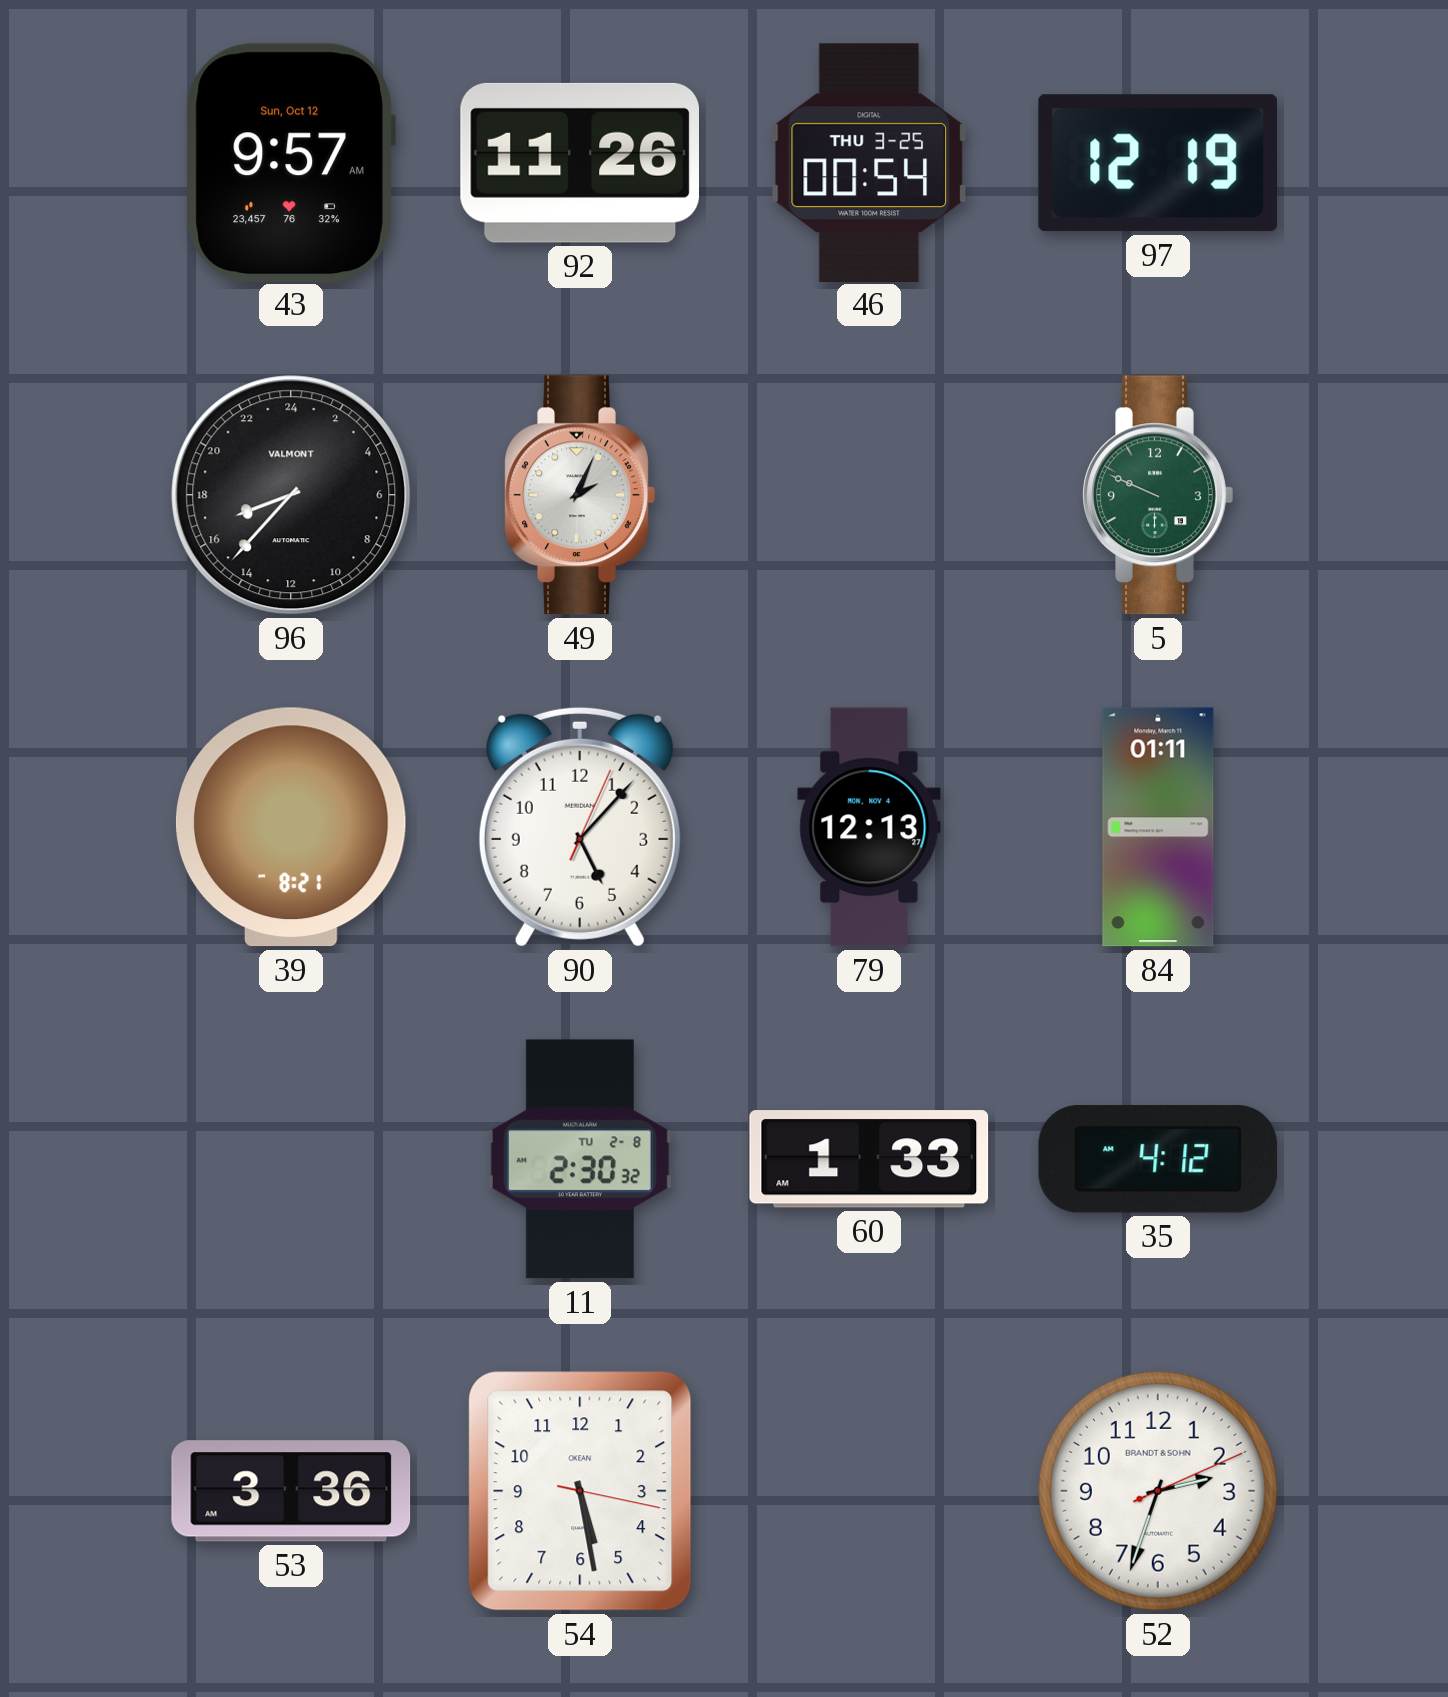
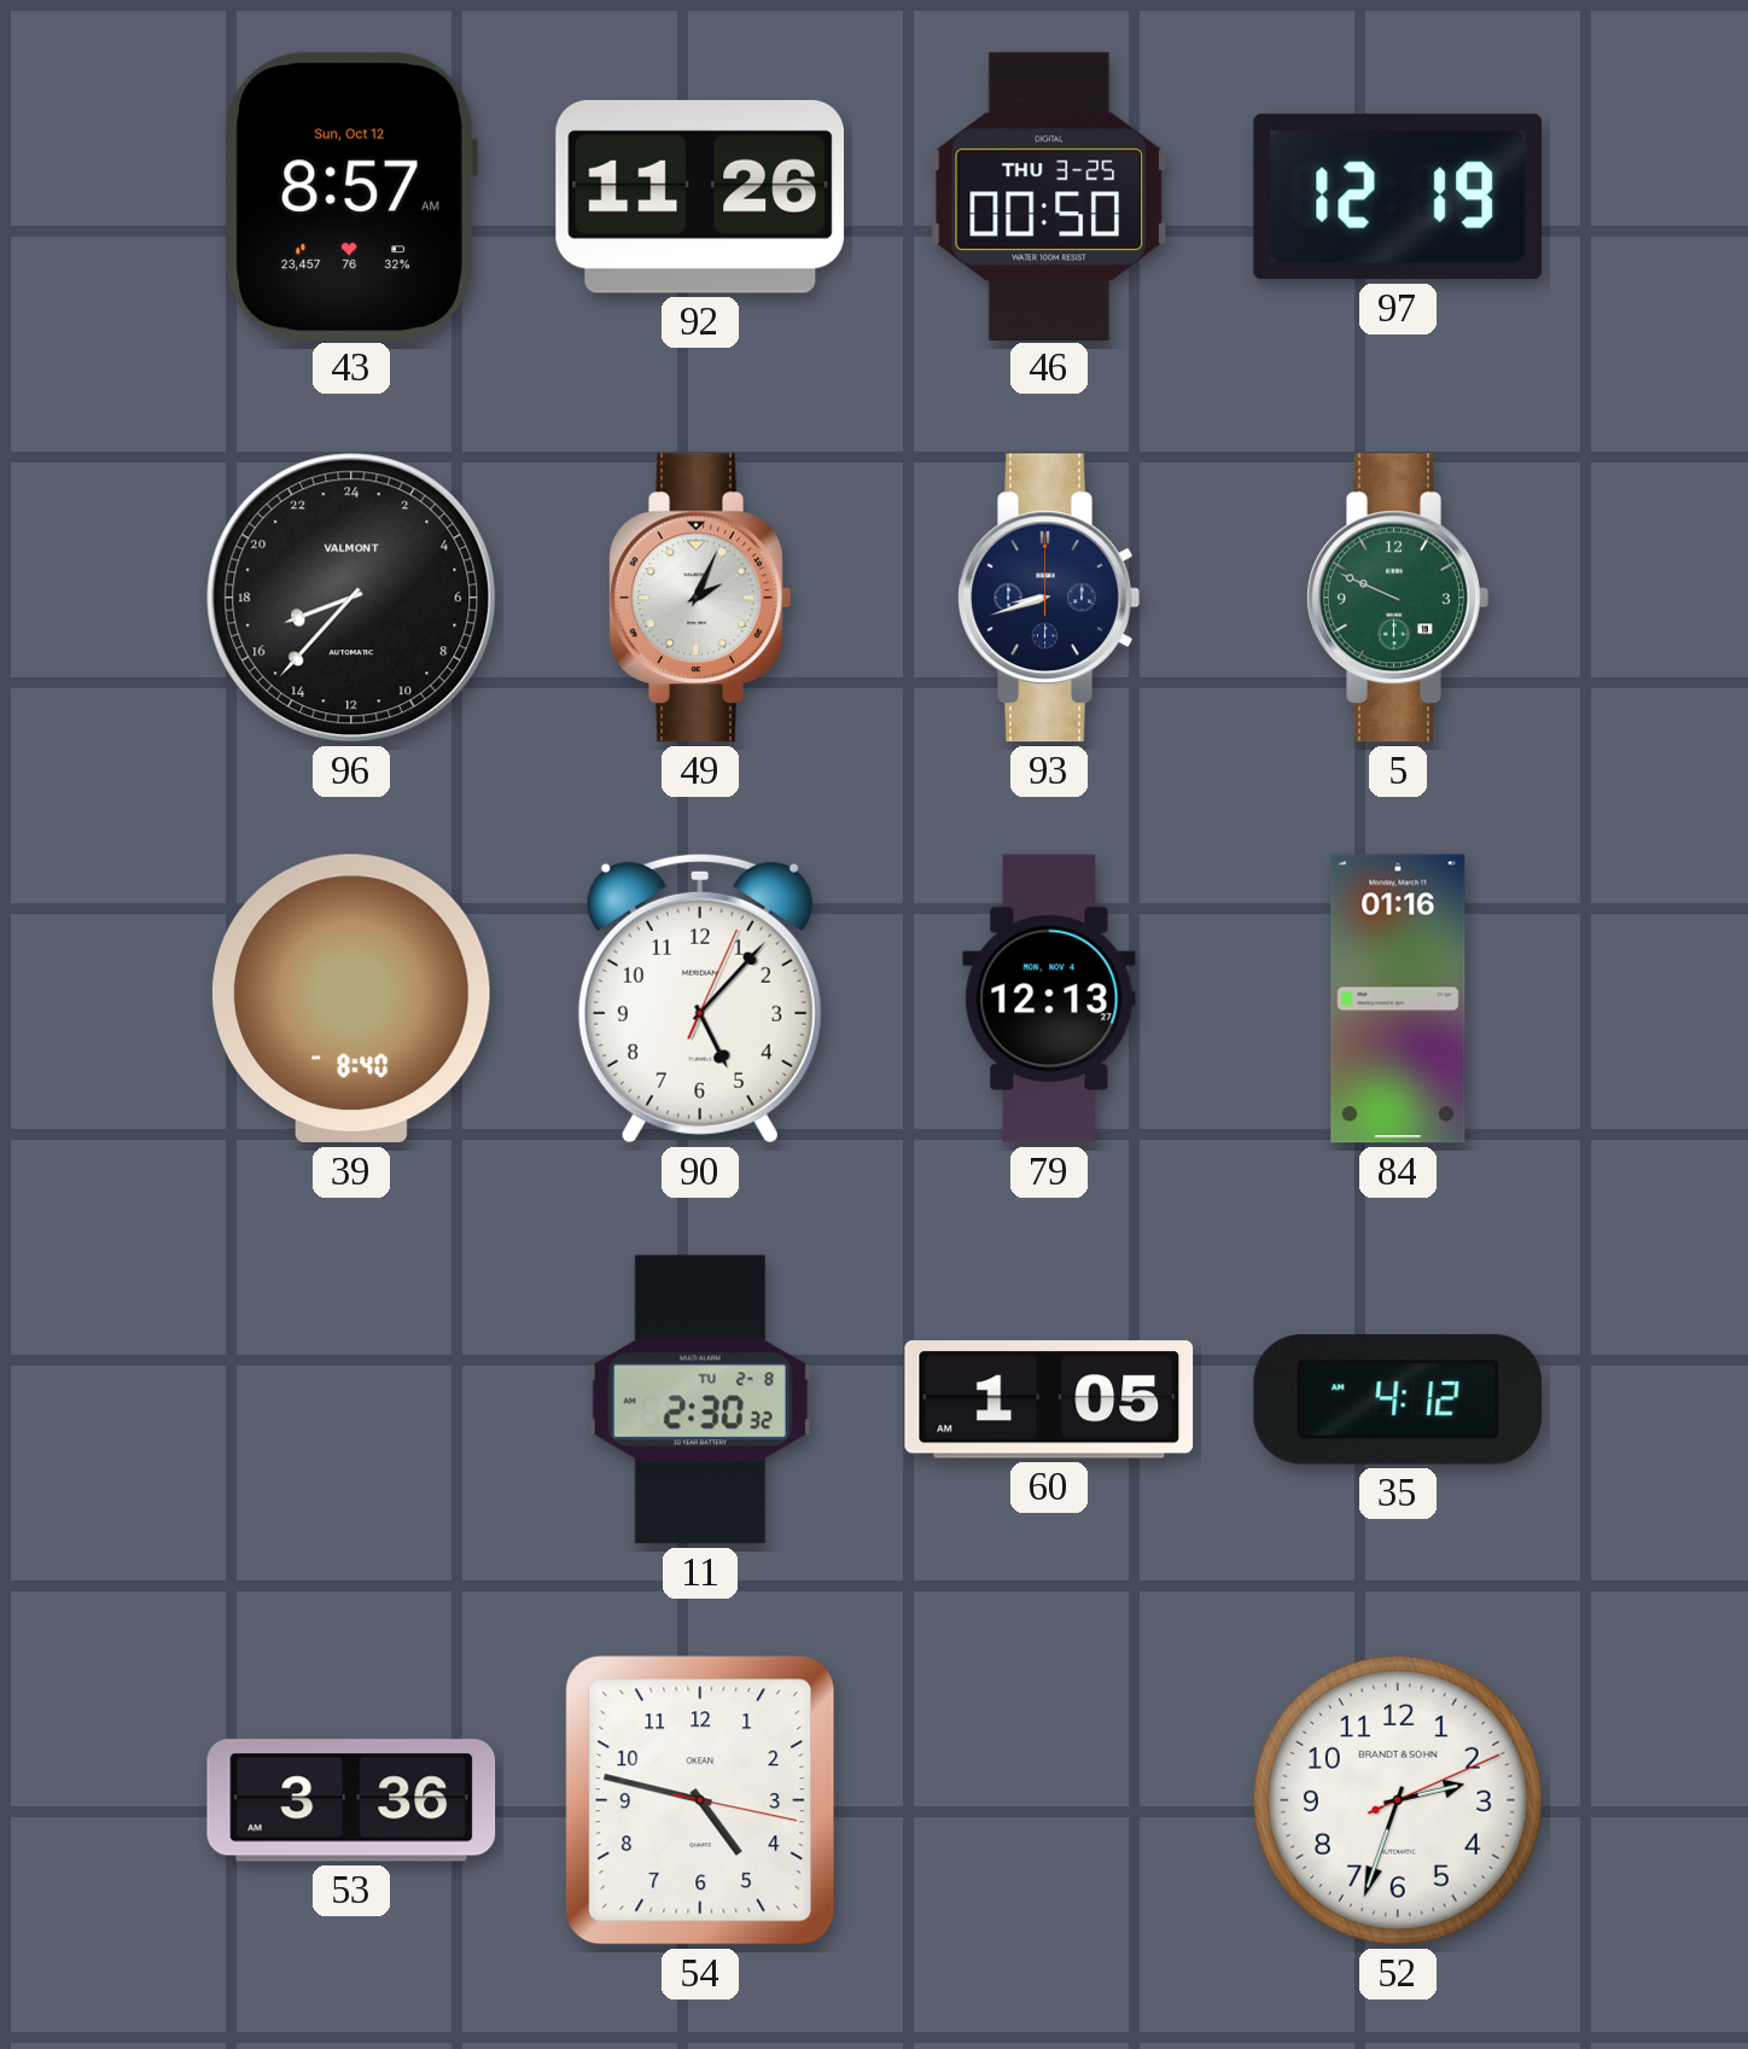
43: 9:57 -> 8:57
46: 00:54 -> 00:50
93: none -> 8:42
39: 8:21 -> 8:40
84: 01:11 -> 01:16
60: 1:33 -> 1:05
54: 5:28 -> 4:47
